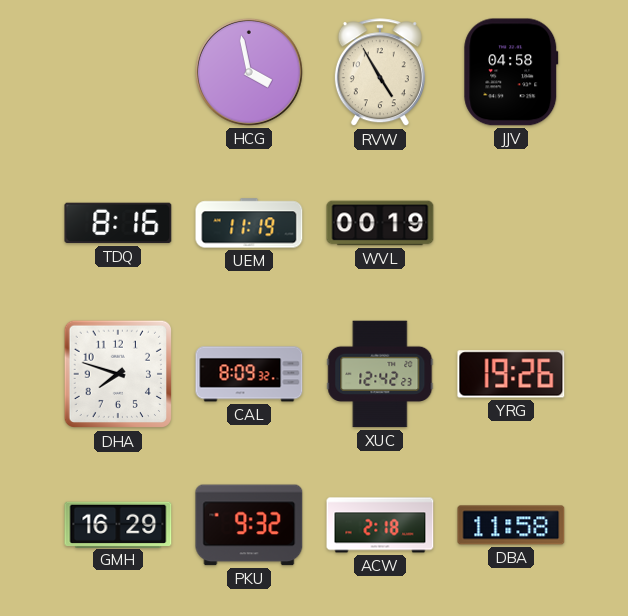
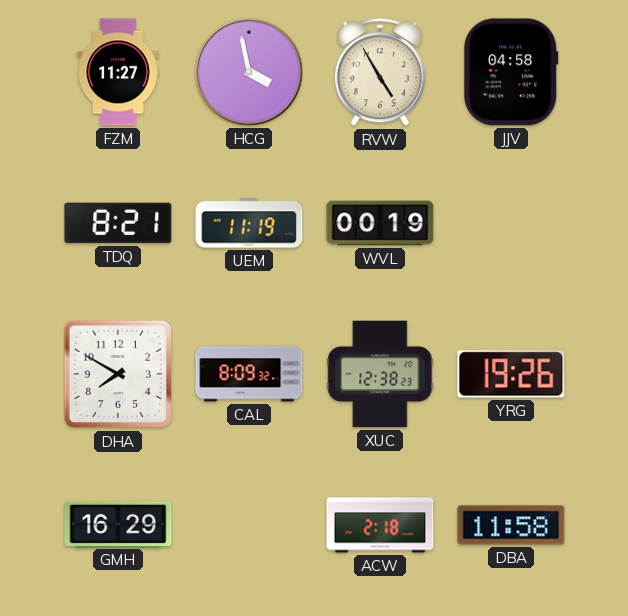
FZM: none -> 11:27
TDQ: 8:16 -> 8:21
DHA: 7:48 -> 7:50
XUC: 12:42 -> 12:38
PKU: 9:32 -> none
